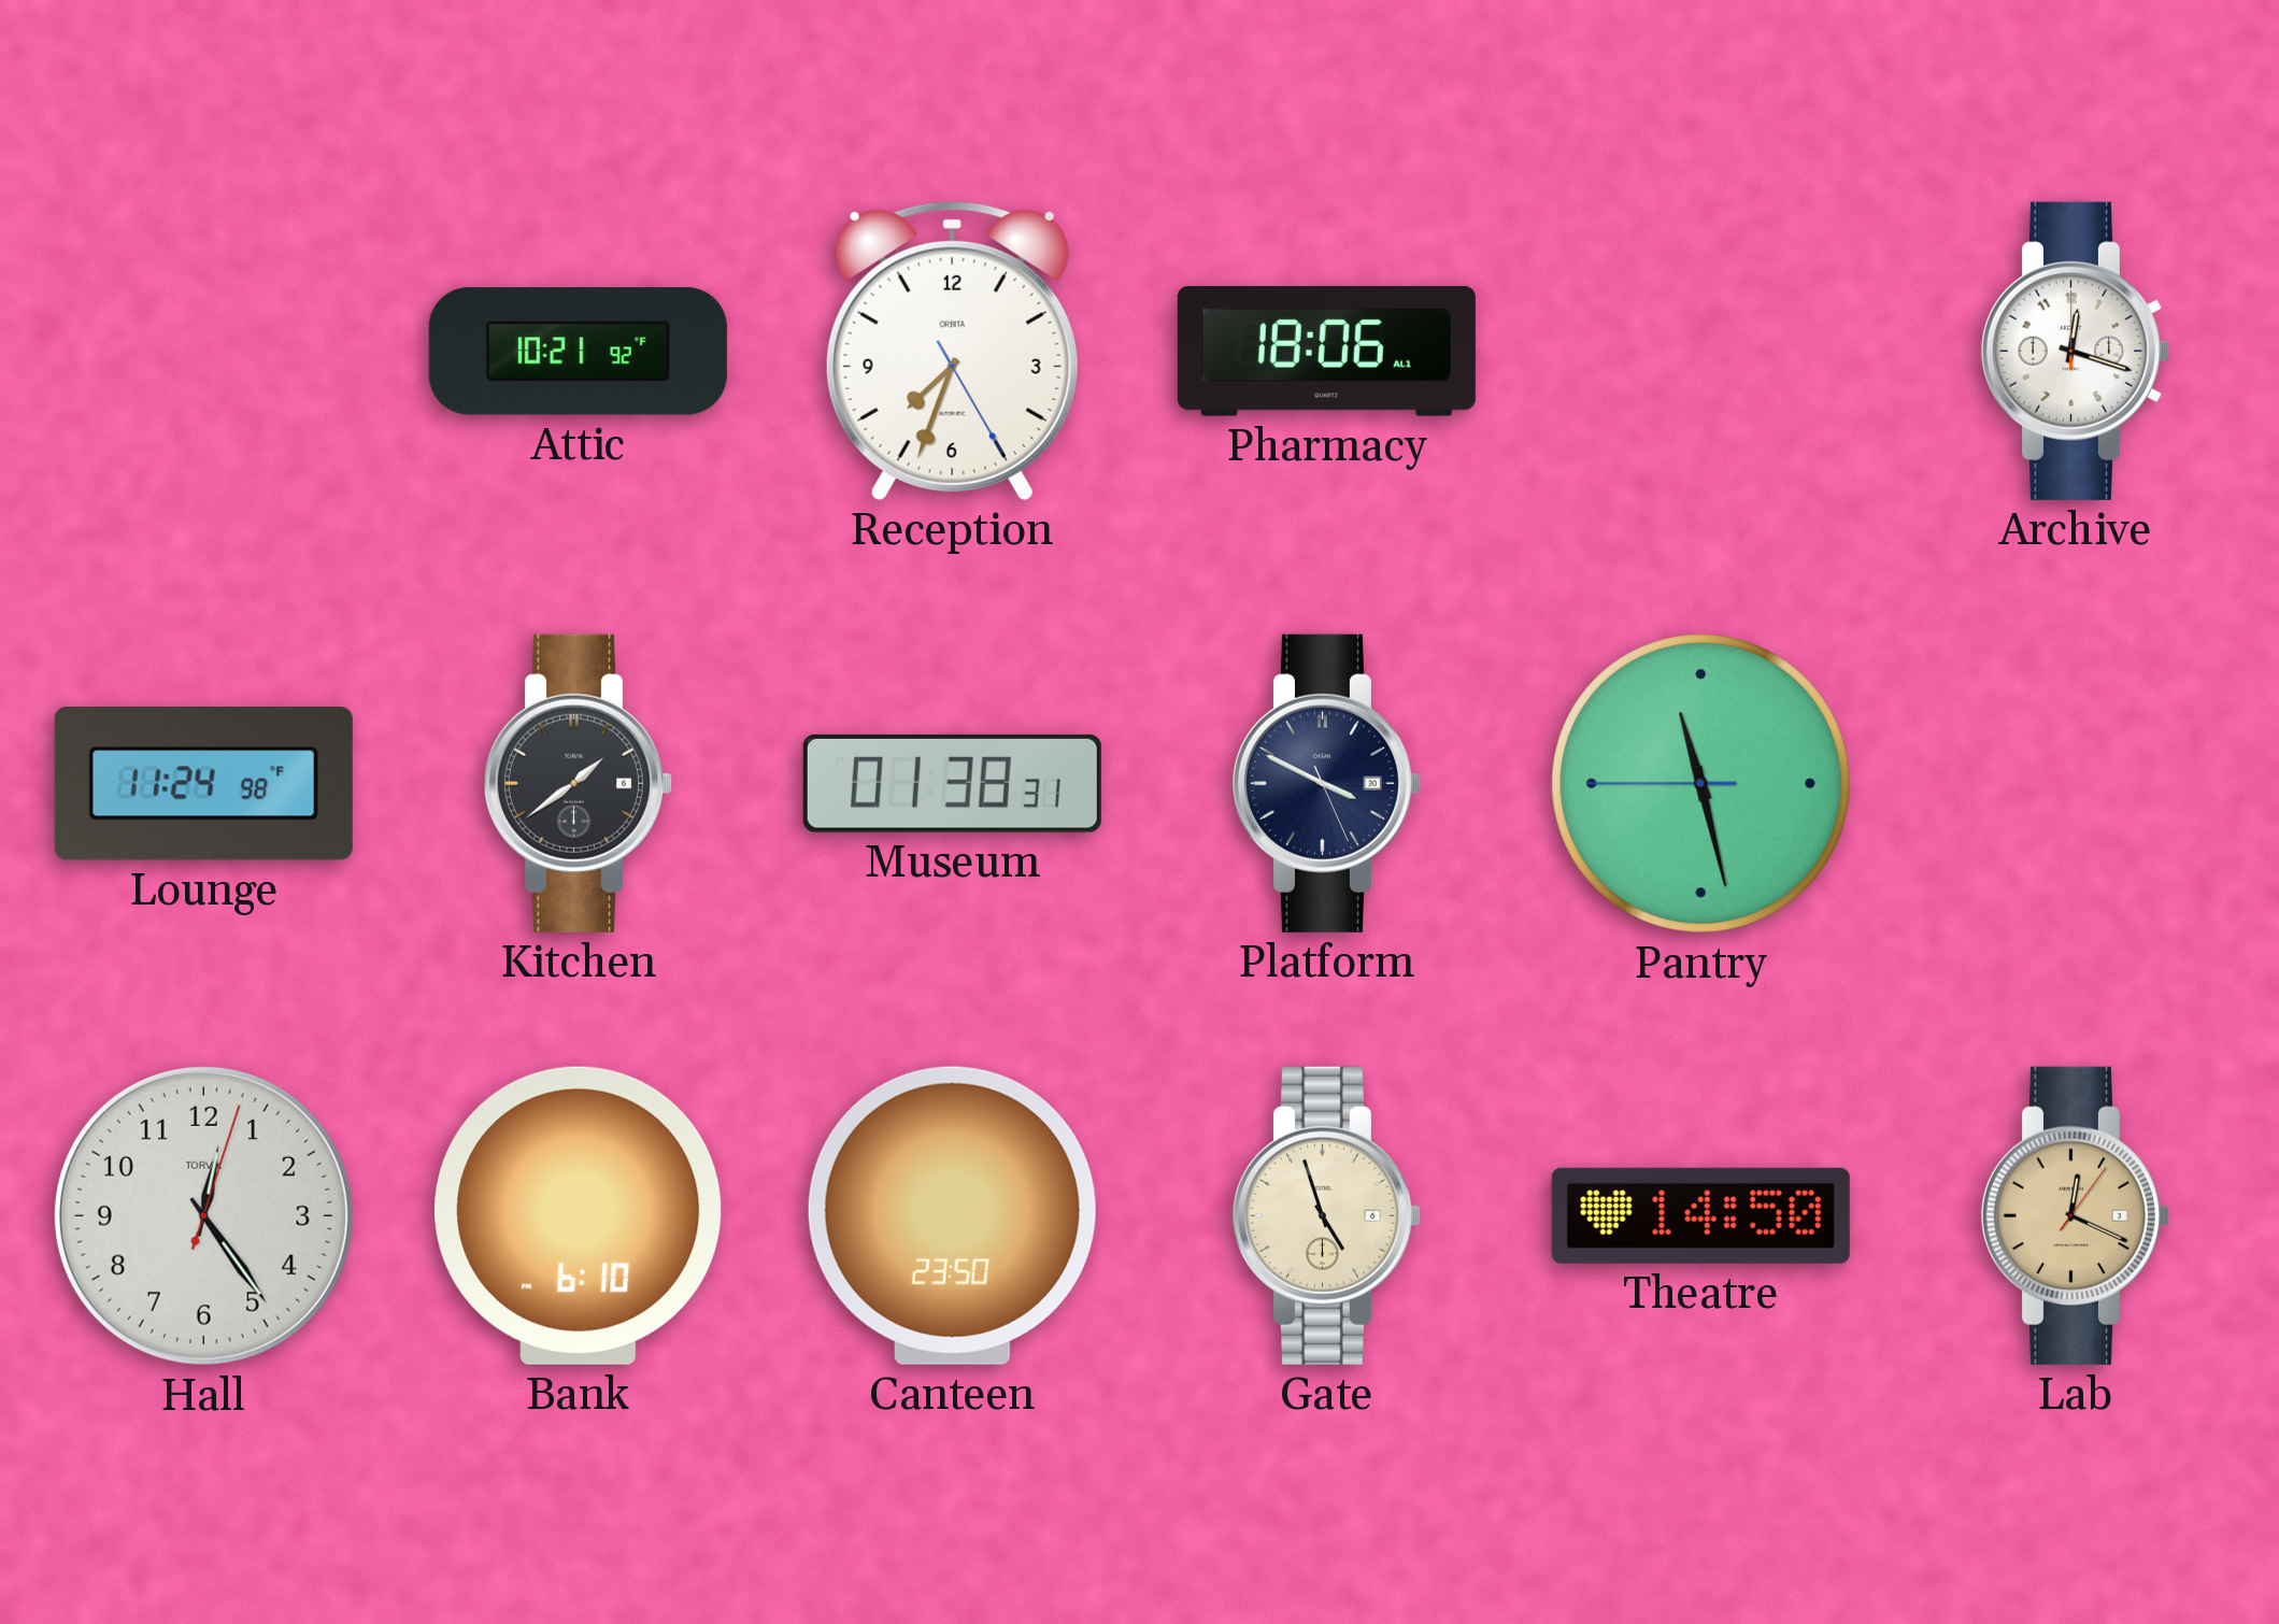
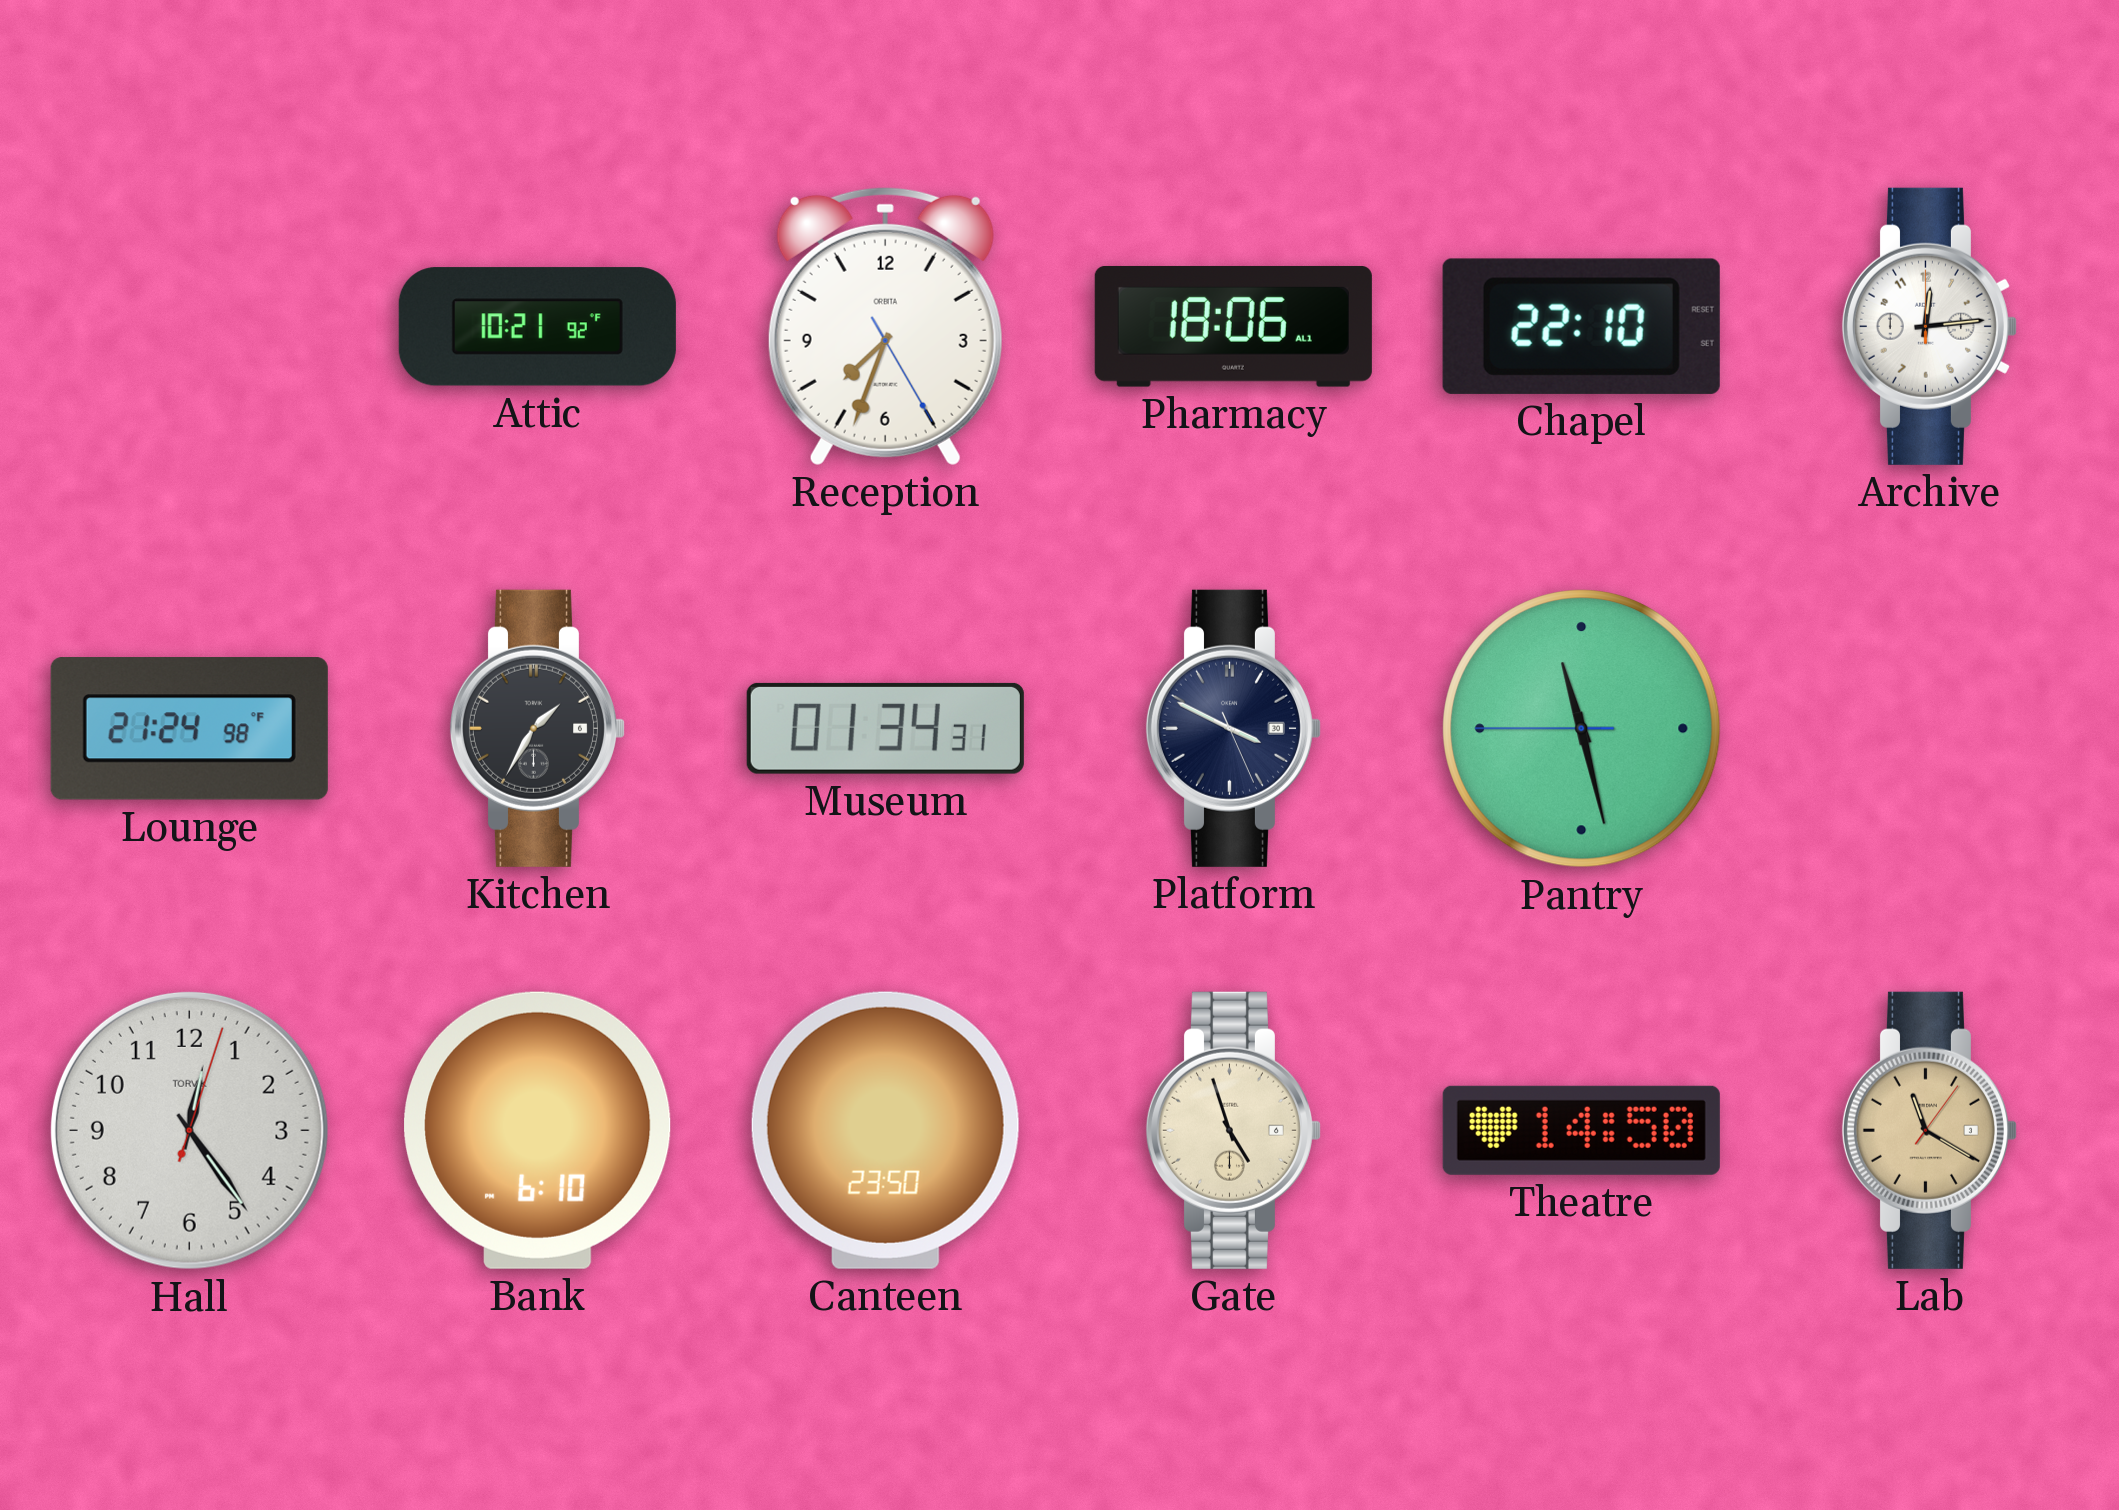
Chapel: none -> 22:10
Archive: 12:18 -> 12:14
Lounge: 11:24 -> 21:24
Kitchen: 1:39 -> 1:35
Museum: 01:38 -> 01:34
Lab: 12:19 -> 11:20
